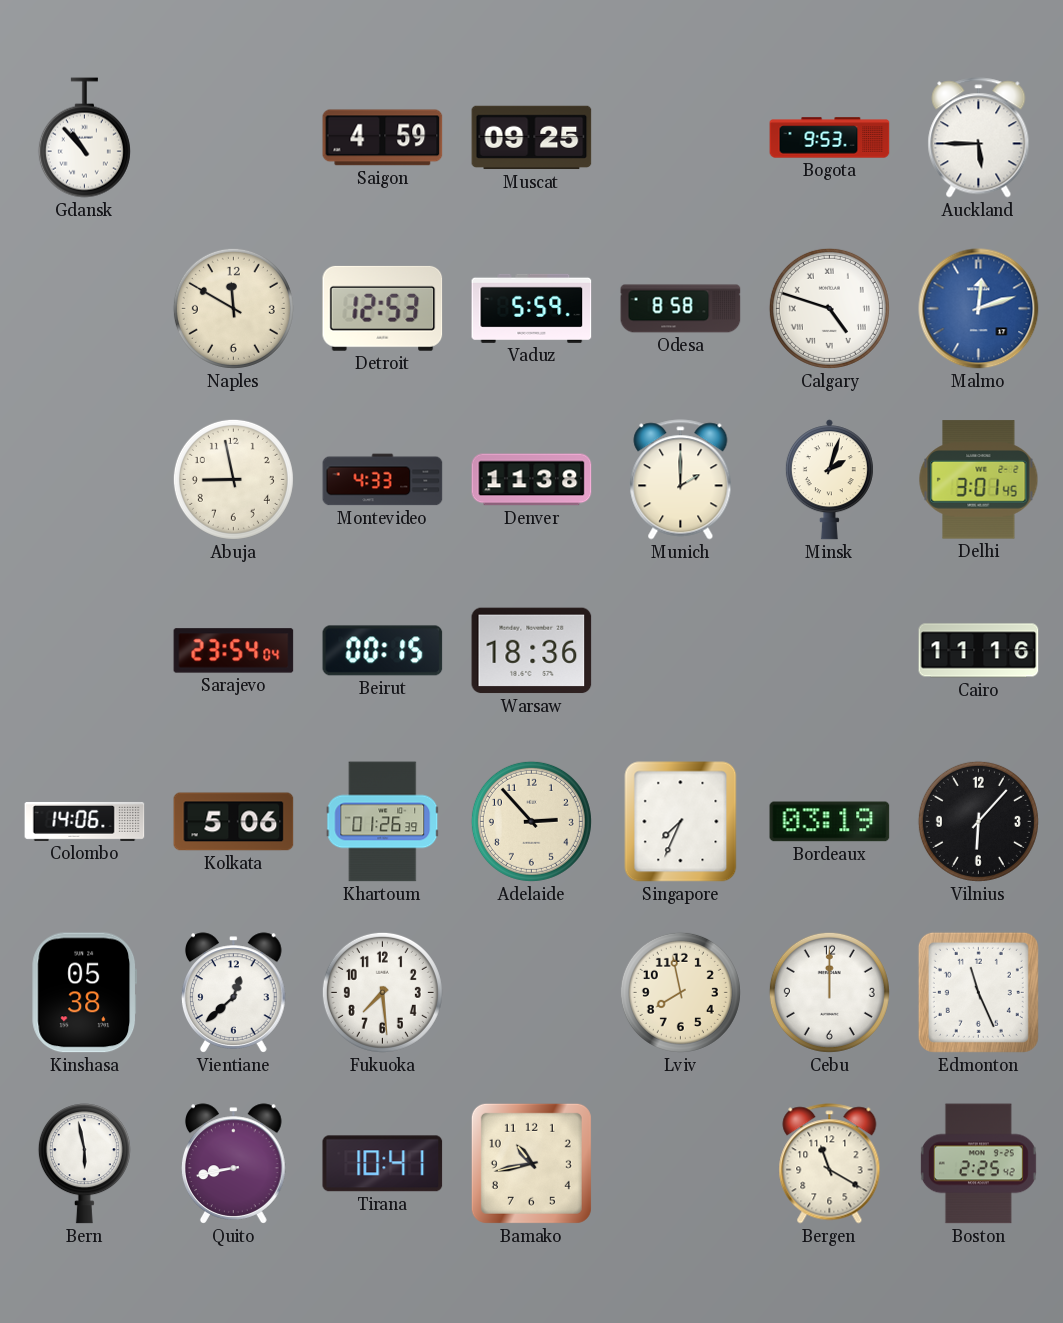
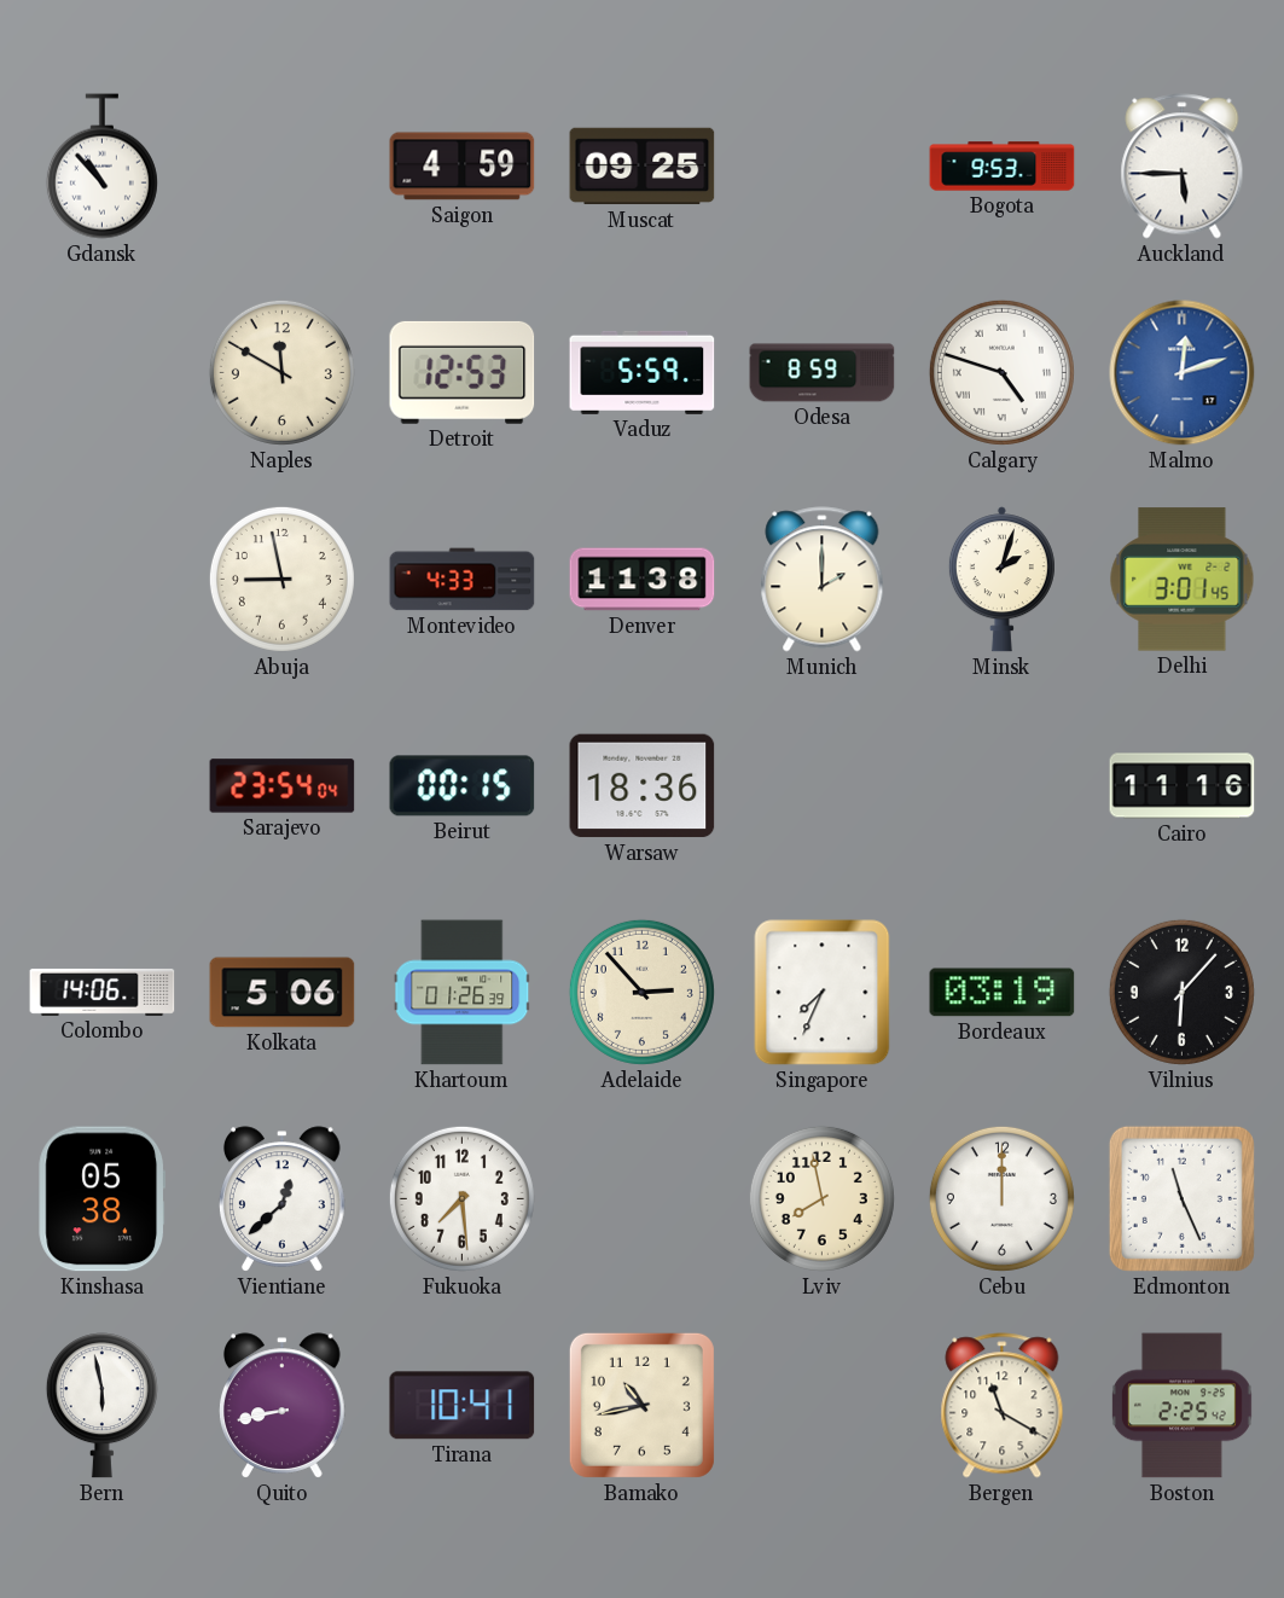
Odesa: 8:58 -> 8:59
